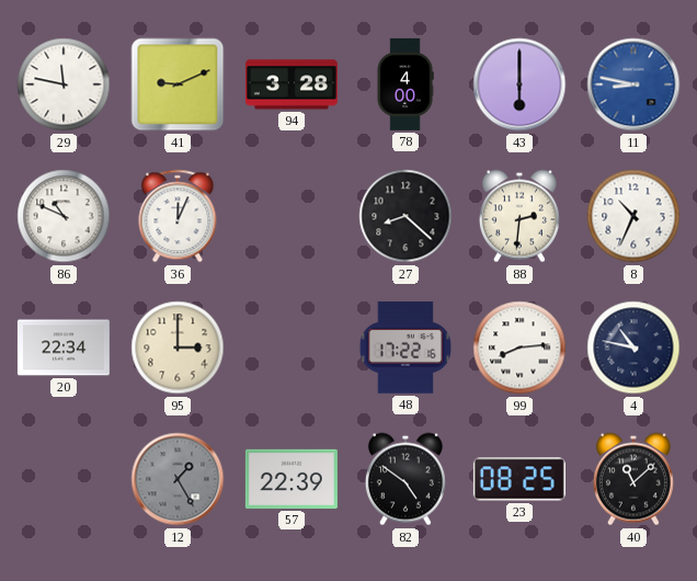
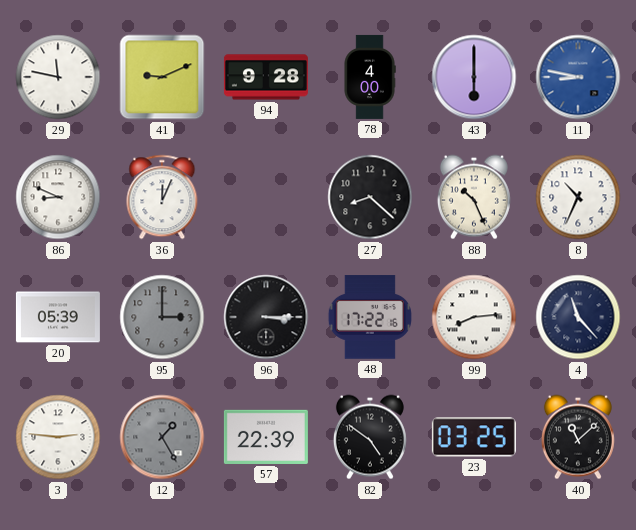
94: 3:28 -> 9:28
86: 10:49 -> 8:49
88: 2:31 -> 10:26
20: 22:34 -> 05:39
95 dial: cream -> grey
96: none -> 3:15
4: 10:47 -> 11:23
3: none -> 2:46
23: 08:25 -> 03:25
